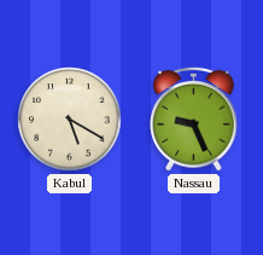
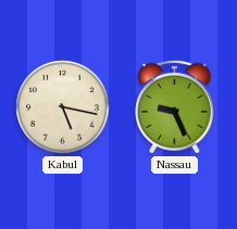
Kabul: 5:20 -> 5:17
